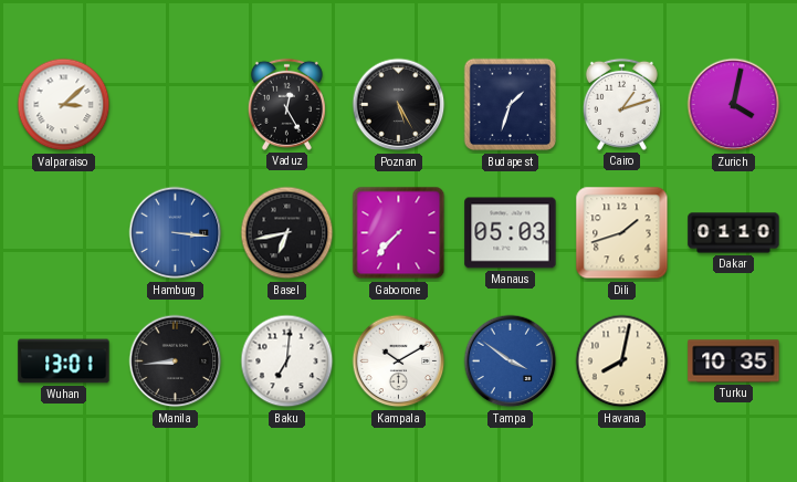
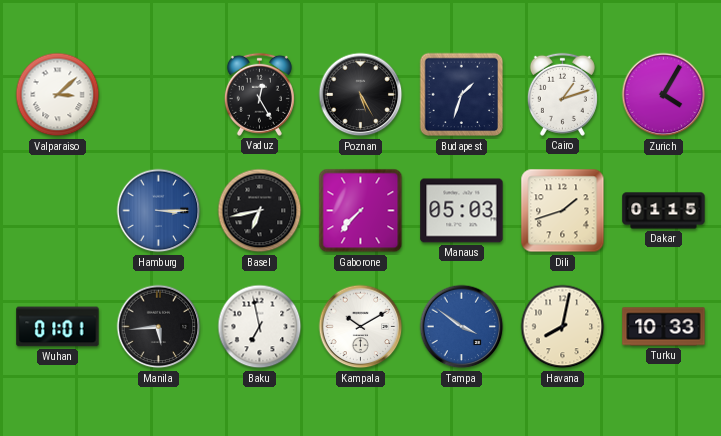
Zurich: 4:02 -> 4:05
Hamburg: 3:16 -> 3:15
Dakar: 01:10 -> 01:15
Wuhan: 13:01 -> 01:01
Manila: 8:44 -> 5:44
Baku: 7:01 -> 6:58
Turku: 10:35 -> 10:33
